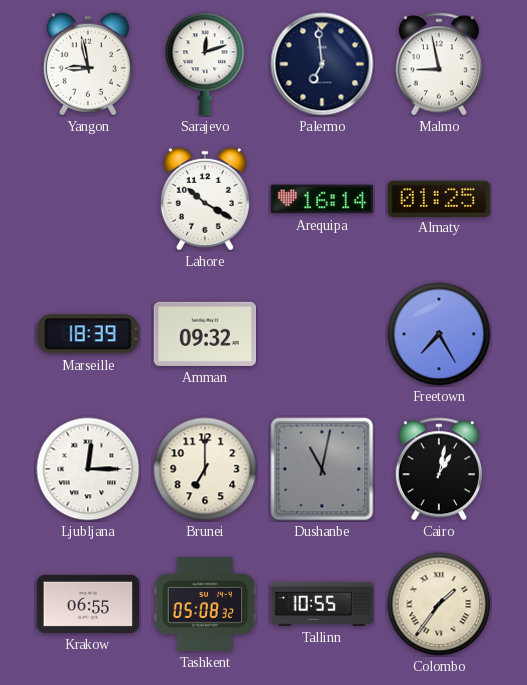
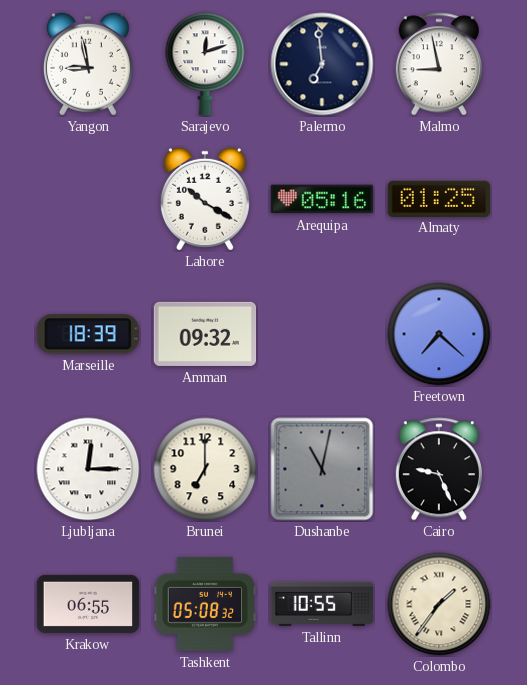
Arequipa: 16:14 -> 05:16
Freetown: 7:25 -> 7:22
Cairo: 1:02 -> 9:26
